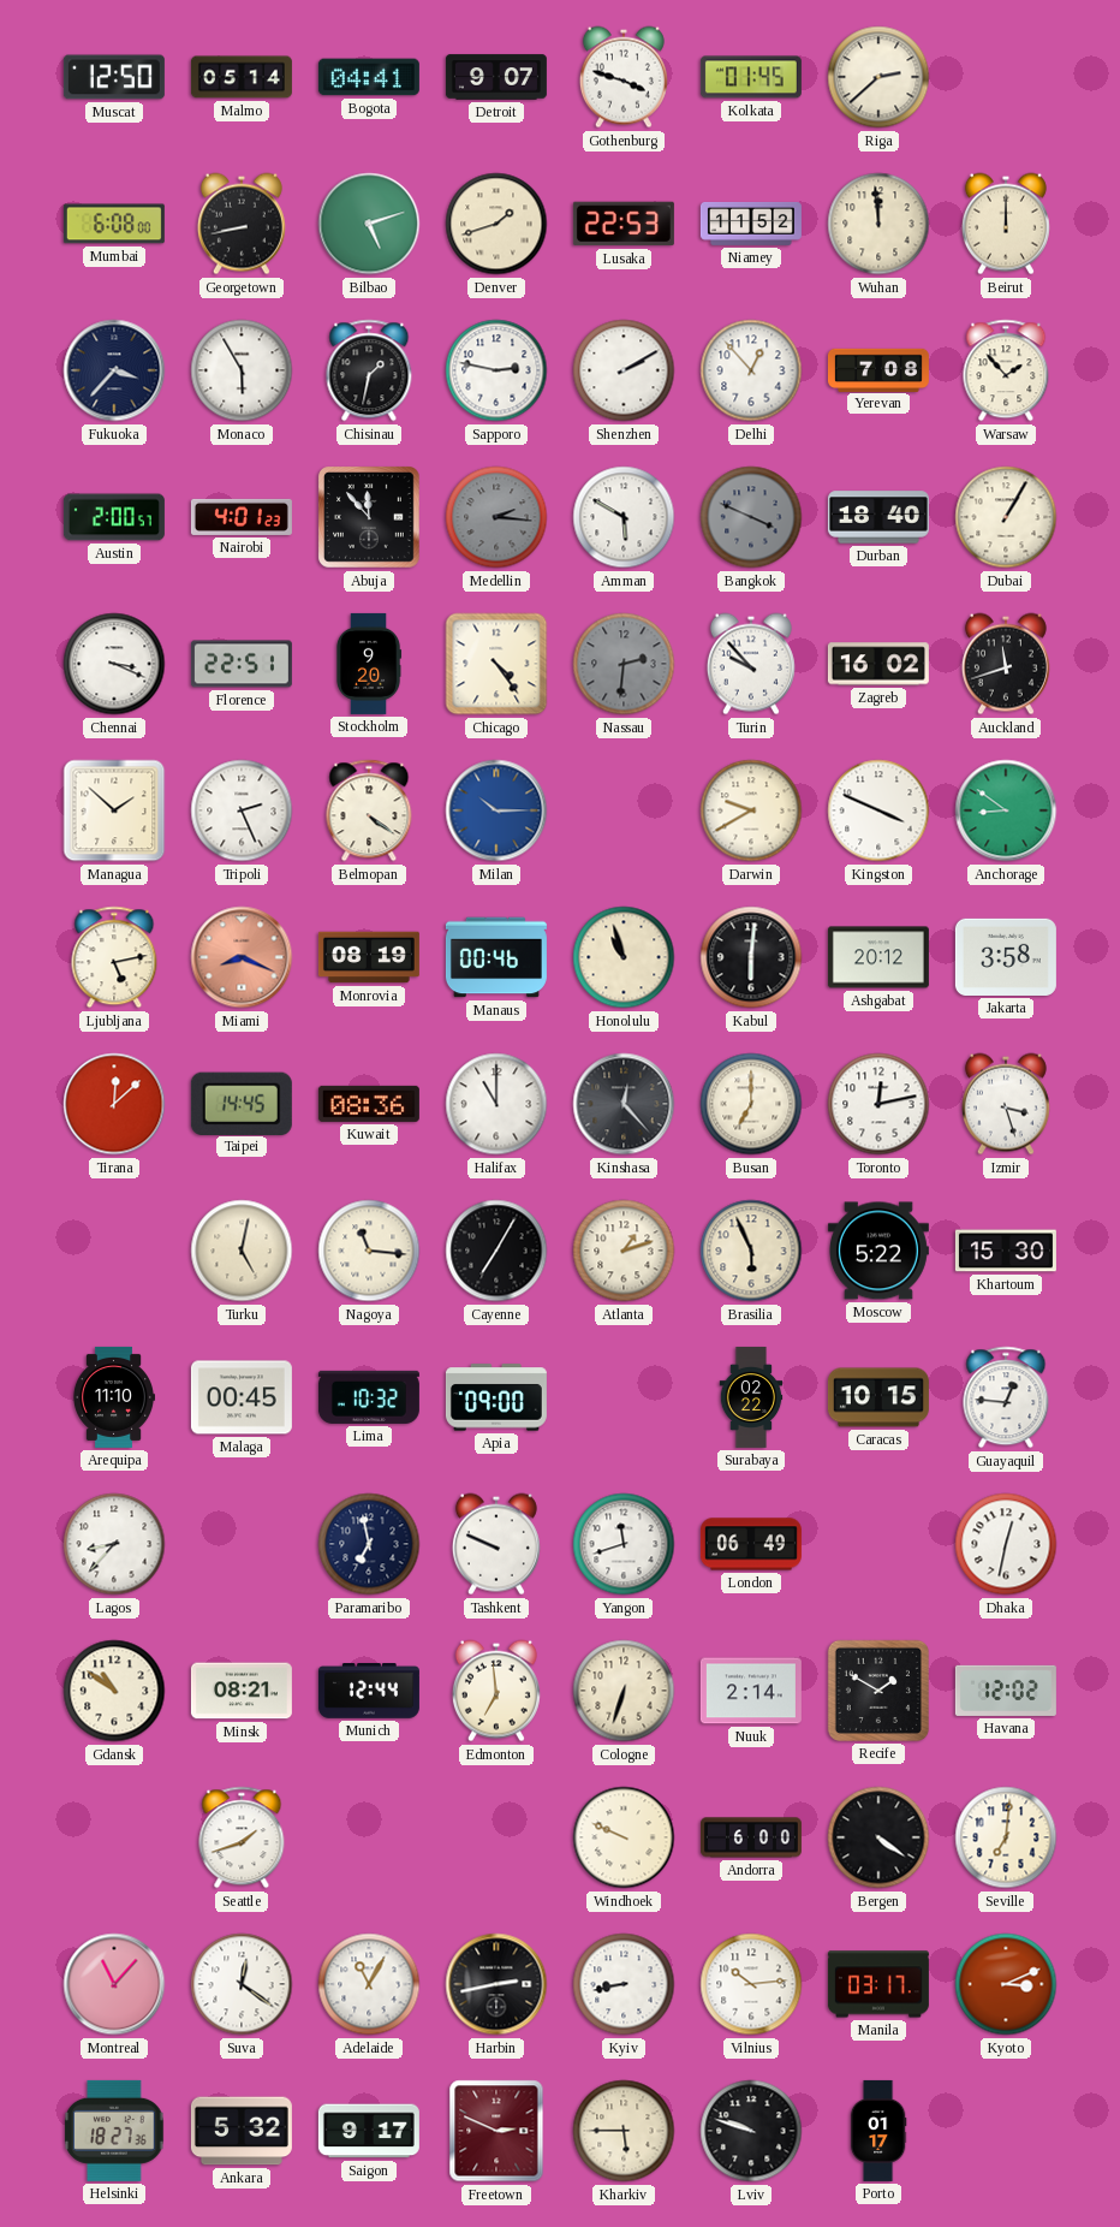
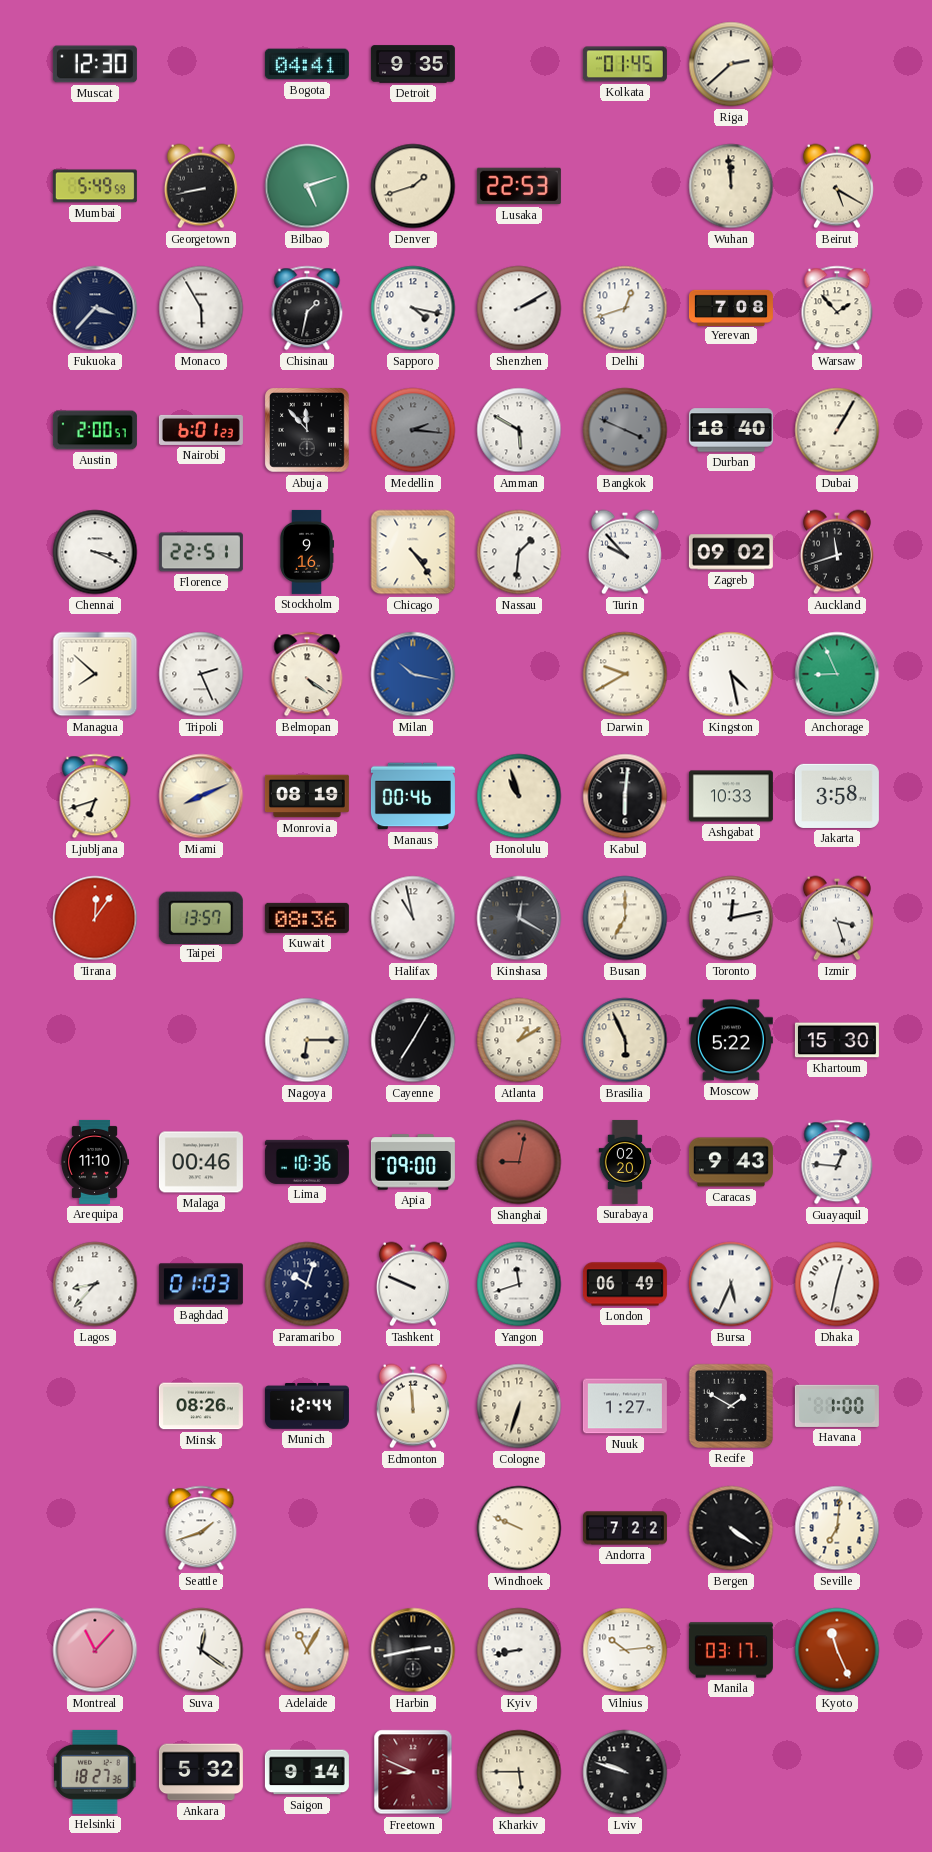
Muscat: 12:50 -> 12:30
Malmo: 05:14 -> none
Detroit: 9:07 -> 9:35
Gothenburg: 3:48 -> none
Mumbai: 6:08 -> 5:49
Niamey: 11:52 -> none
Beirut: 12:00 -> 5:20
Sapporo: 2:47 -> 4:17
Delhi: 12:53 -> 12:42
Nairobi: 4:01 -> 6:01
Stockholm: 9:20 -> 9:16
Nassau: 2:31 -> 1:31
Nassau dial: grey -> white
Zagreb: 16:02 -> 09:02
Managua: 1:52 -> 7:52
Milan: 10:15 -> 10:17
Kingston: 3:49 -> 4:28
Anchorage: 8:51 -> 8:56
Ljubljana: 5:13 -> 6:42
Miami: 8:19 -> 8:11
Miami dial: salmon -> cream
Ashgabat: 20:12 -> 10:33
Tirana: 12:08 -> 12:06
Taipei: 14:45 -> 13:57
Halifax: 11:00 -> 10:58
Kinshasa: 12:23 -> 12:20
Turku: 5:02 -> none
Nagoya: 11:16 -> 6:15
Atlanta: 1:12 -> 1:10
Malaga: 00:45 -> 00:46
Lima: 10:32 -> 10:36
Shanghai: none -> 9:02
Surabaya: 02:22 -> 02:20
Caracas: 10:15 -> 9:43
Baghdad: none -> 01:03
Paramaribo: 6:58 -> 10:03
Bursa: none -> 5:34
Gdansk: 10:51 -> none
Minsk: 08:21 -> 08:26
Edmonton: 6:59 -> 11:59
Nuuk: 2:14 -> 1:27
Havana: 12:02 -> 1:00
Andorra: 6:00 -> 7:22
Kyoto: 3:11 -> 11:26
Saigon: 9:17 -> 9:14
Freetown: 2:49 -> 8:49
Porto: 01:17 -> none
